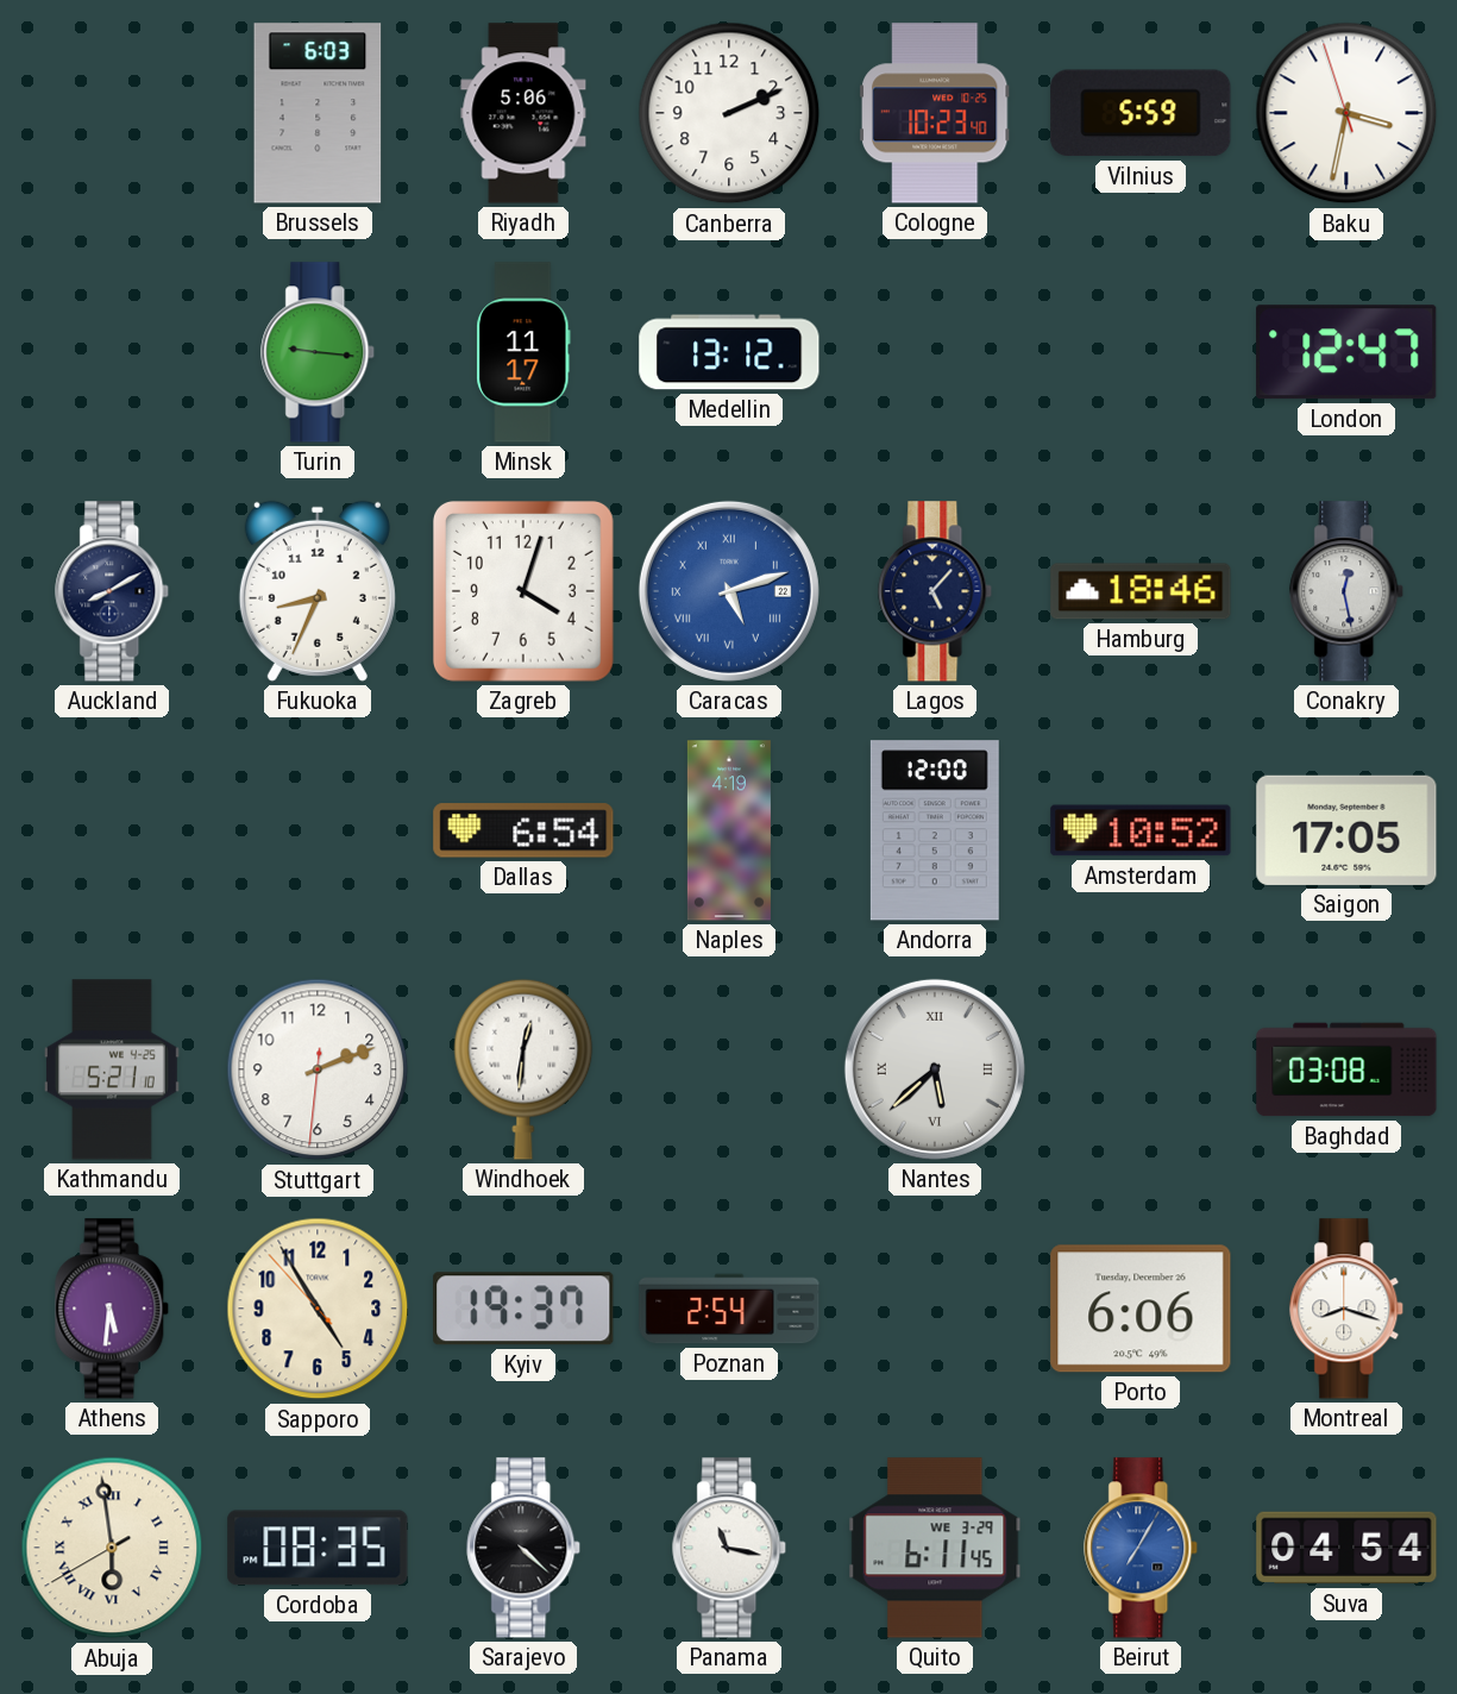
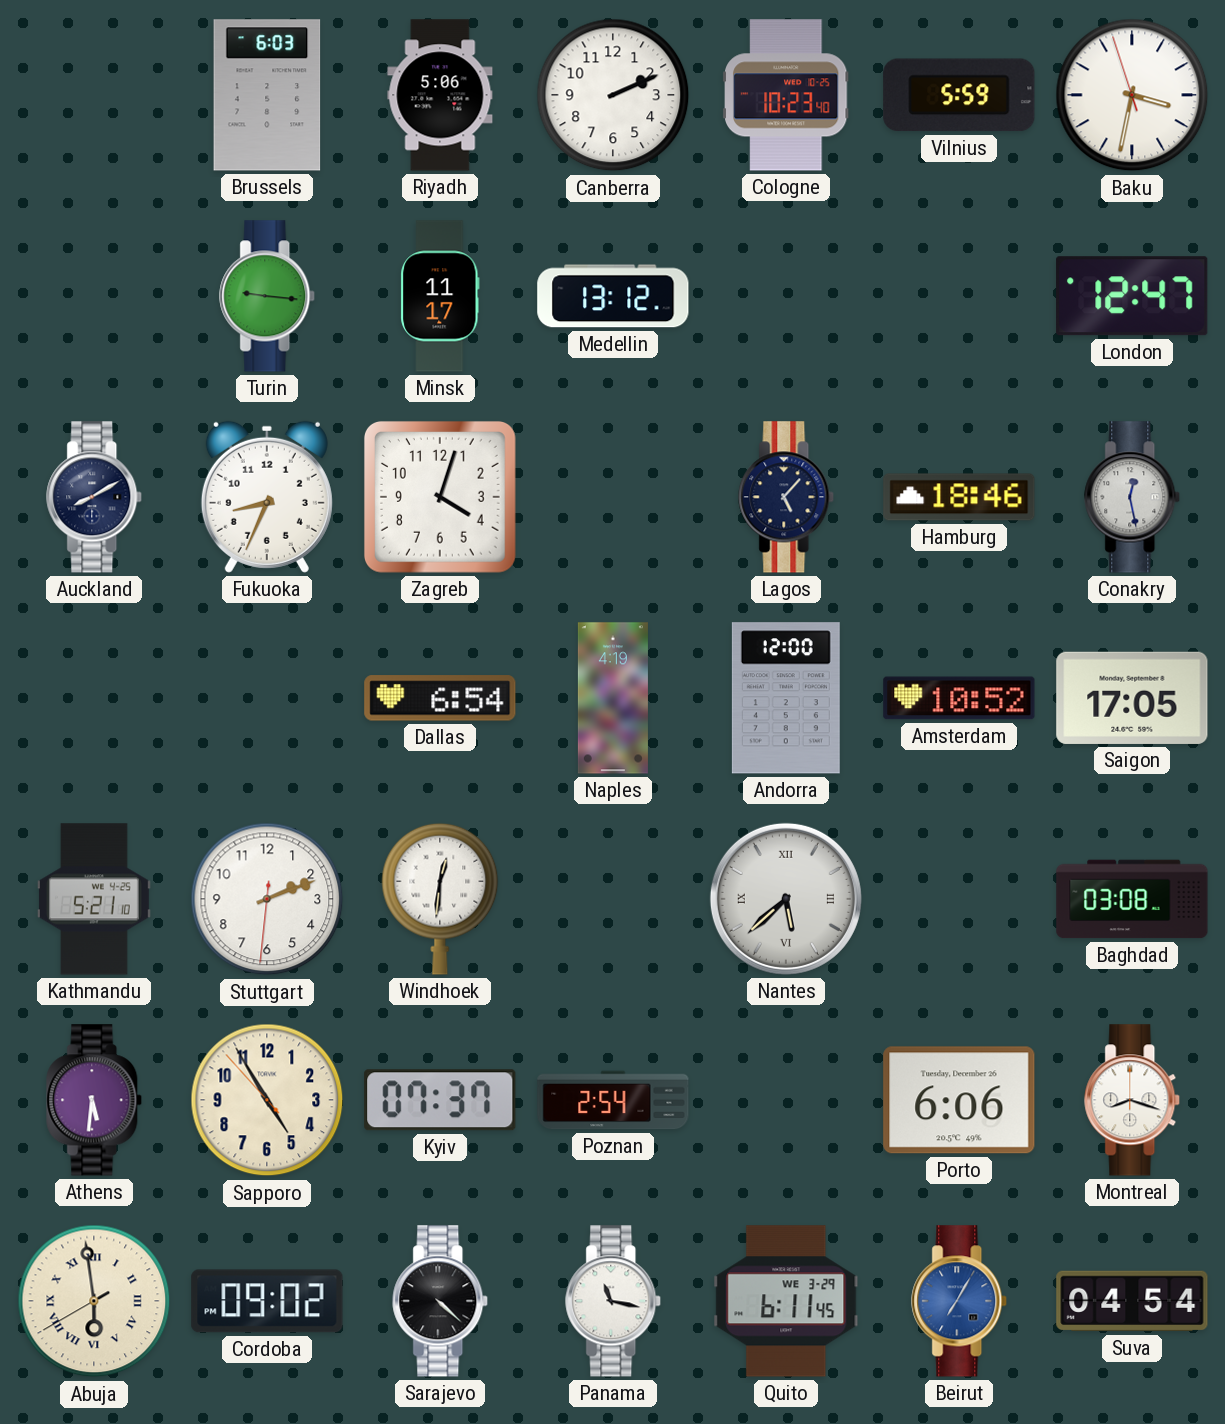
Caracas: 5:12 -> none
Kyiv: 19:37 -> 07:37
Cordoba: 08:35 -> 09:02
